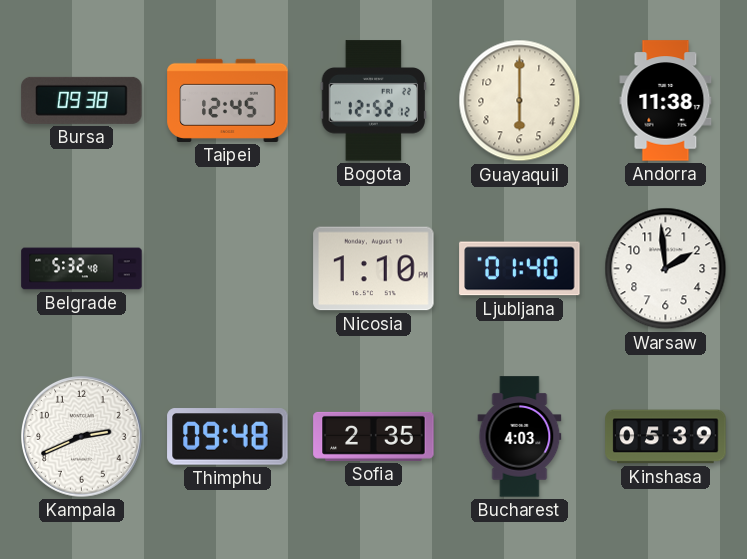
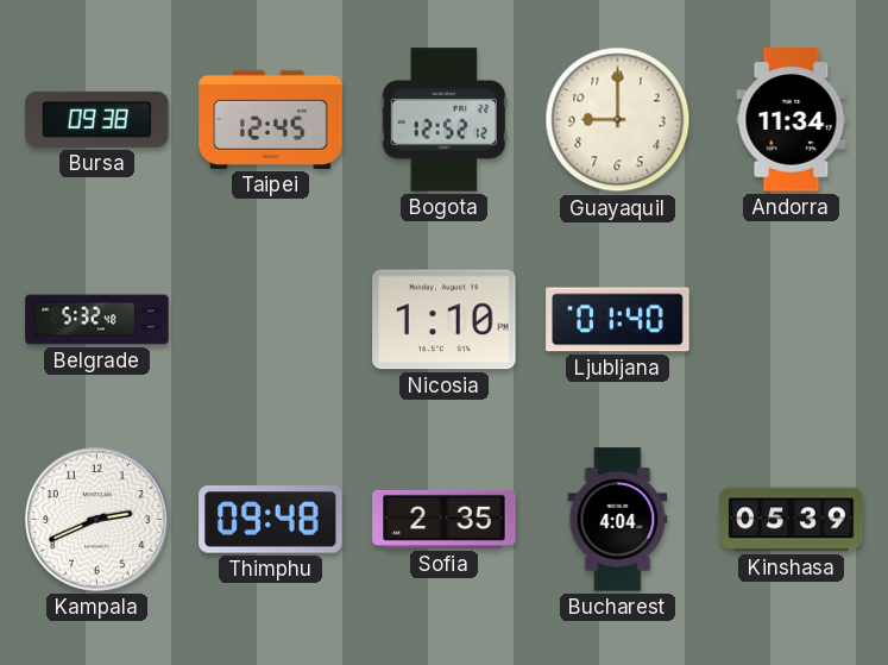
Guayaquil: 6:00 -> 9:00
Andorra: 11:38 -> 11:34
Warsaw: 1:59 -> none
Bucharest: 4:03 -> 4:04
